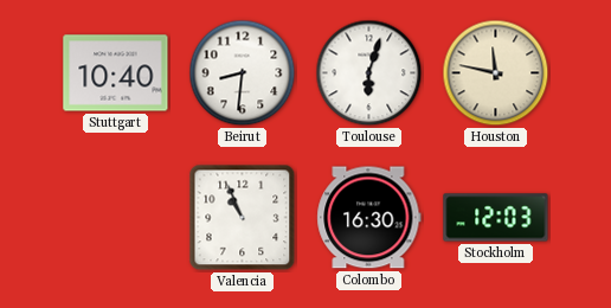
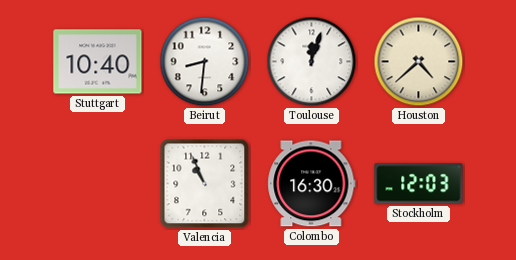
Toulouse: 6:03 -> 12:03
Houston: 11:47 -> 4:38
